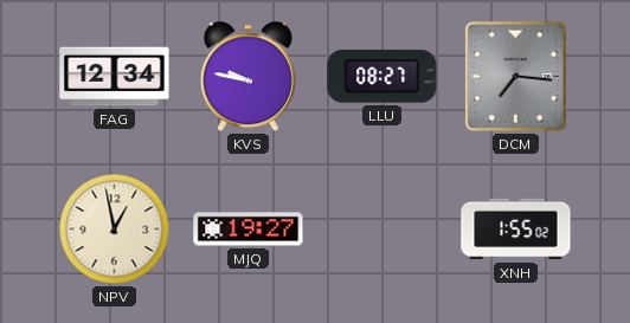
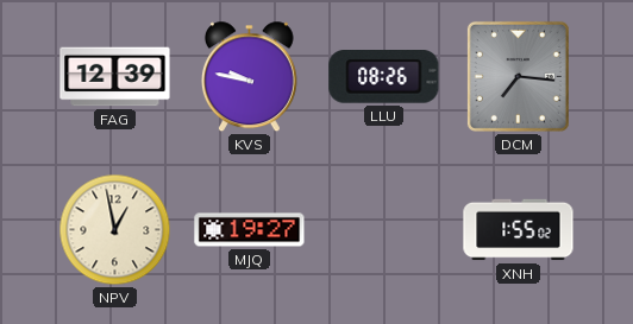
FAG: 12:34 -> 12:39
LLU: 08:27 -> 08:26
